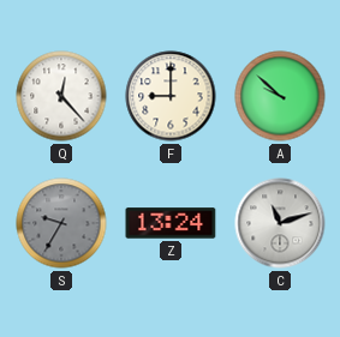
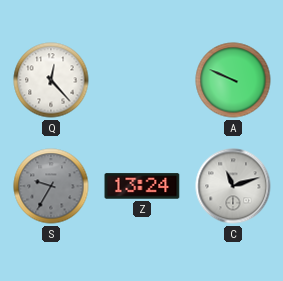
F: 9:00 -> none
A: 9:52 -> 9:49
